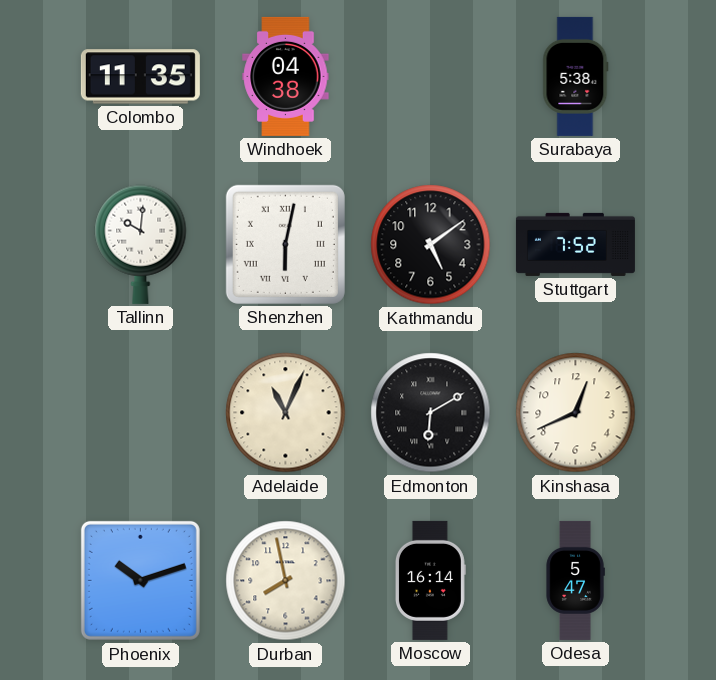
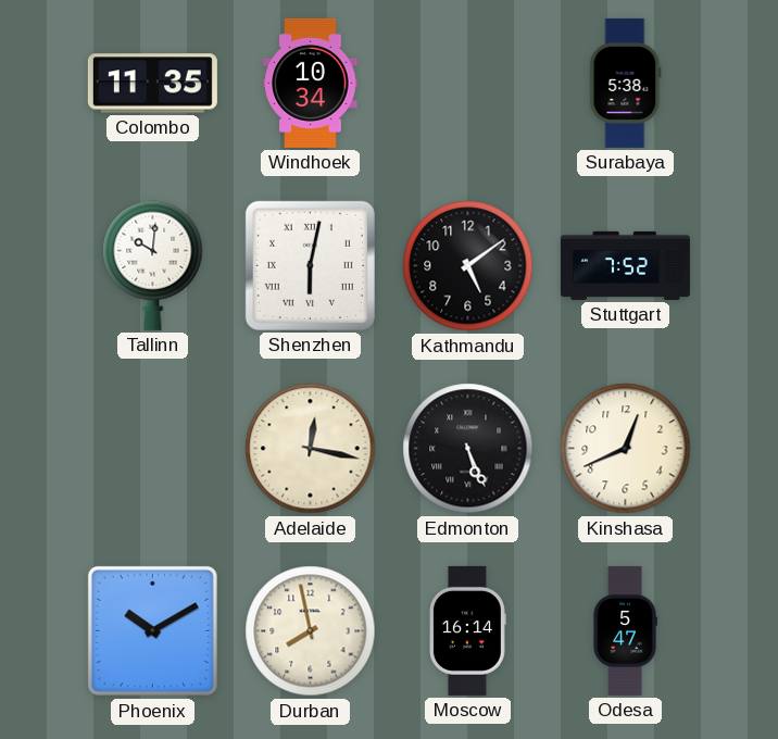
Windhoek: 04:38 -> 10:34
Adelaide: 11:04 -> 12:17
Edmonton: 6:10 -> 5:26
Phoenix: 10:12 -> 10:10
